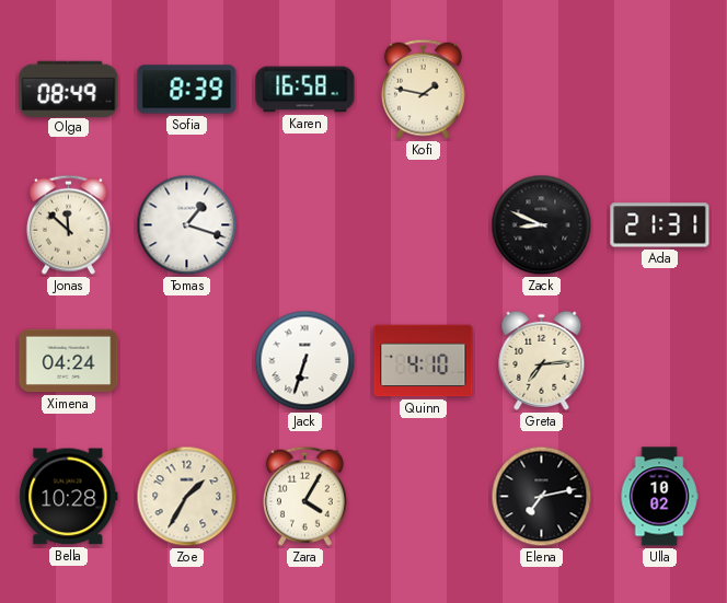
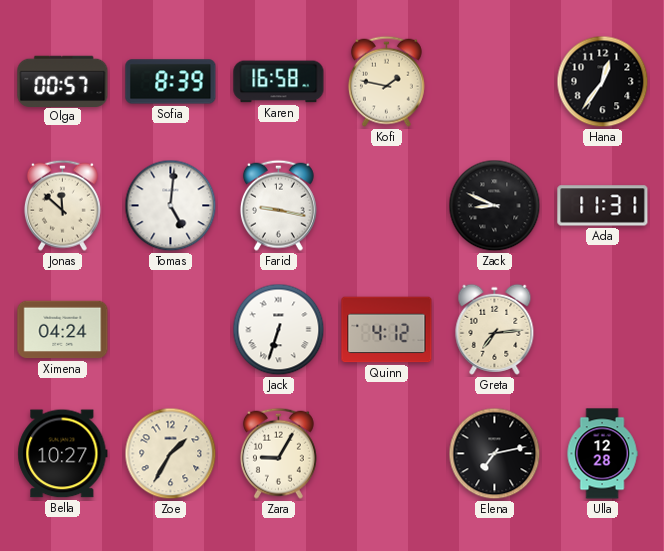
Olga: 08:49 -> 00:57
Hana: none -> 12:36
Tomas: 1:18 -> 5:01
Farid: none -> 9:17
Ada: 21:31 -> 11:31
Quinn: 4:10 -> 4:12
Bella: 10:28 -> 10:27
Zara: 4:05 -> 9:05
Ulla: 10:02 -> 12:28
